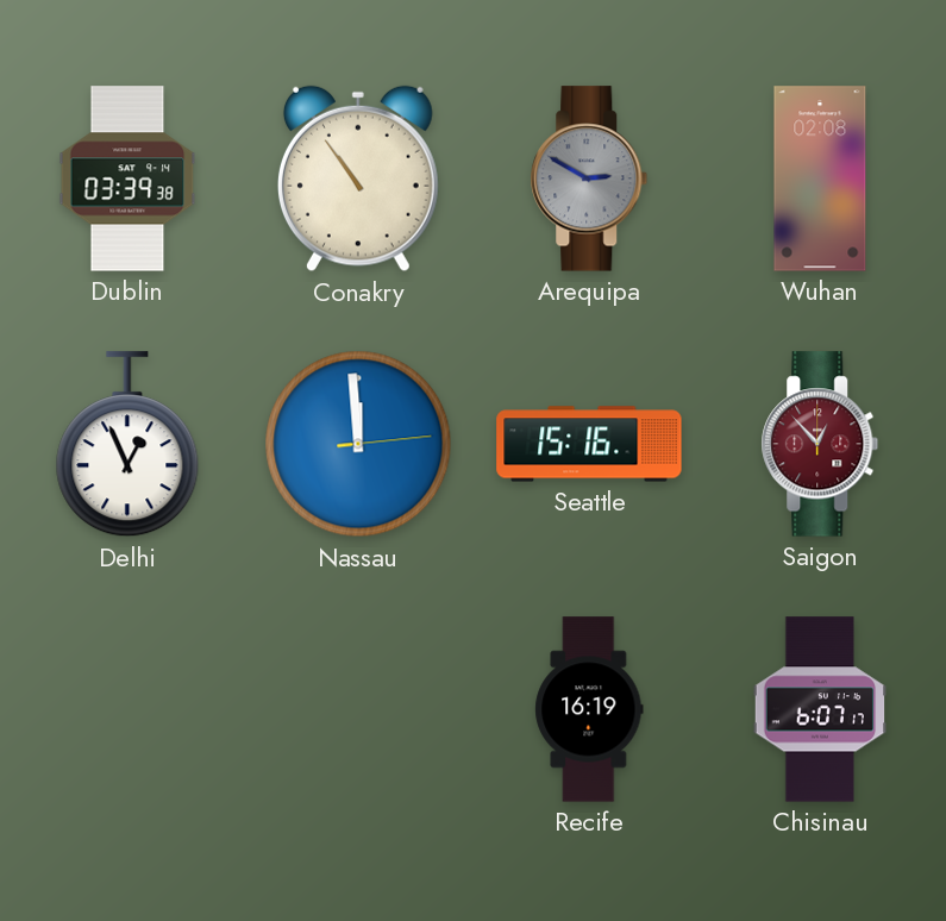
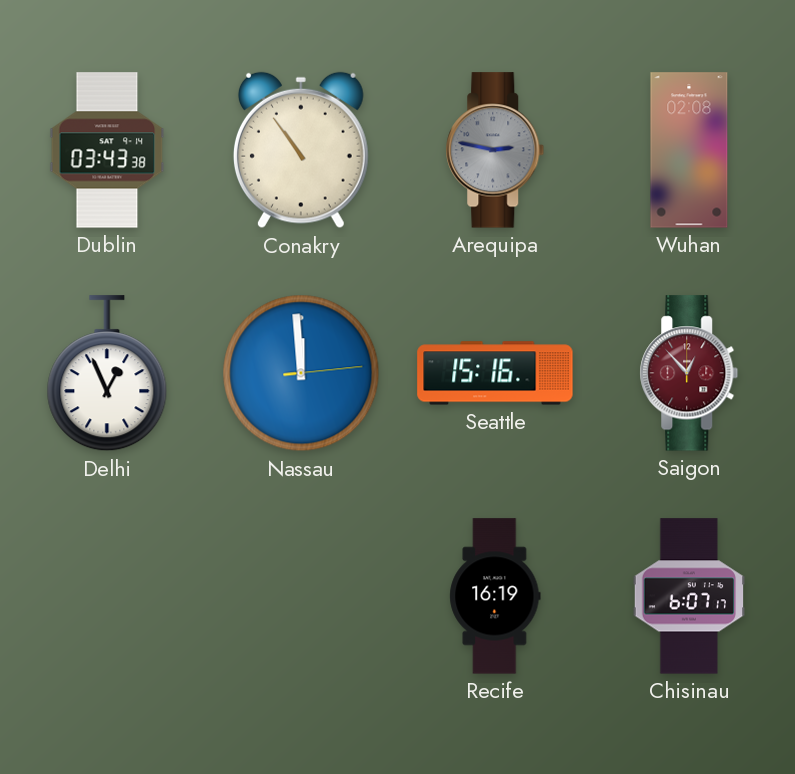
Dublin: 03:39 -> 03:43
Arequipa: 2:50 -> 2:47
